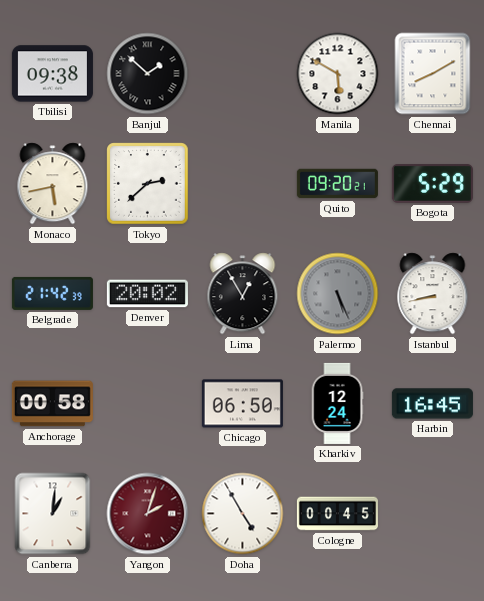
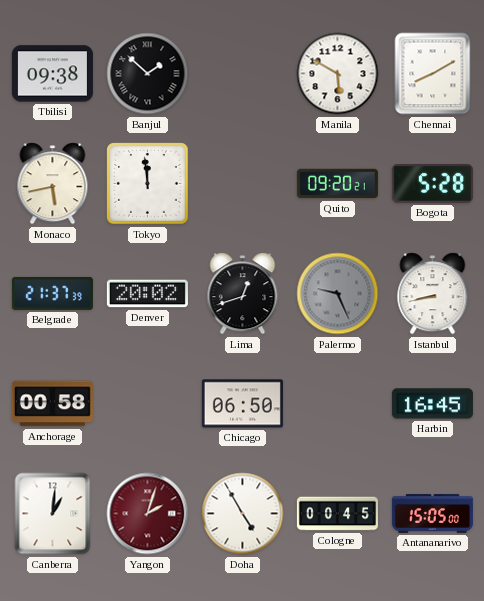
Tokyo: 2:38 -> 11:59
Bogota: 5:29 -> 5:28
Belgrade: 21:42 -> 21:37
Lima: 12:55 -> 12:42
Palermo: 5:26 -> 9:26
Kharkiv: 12:24 -> none
Antananarivo: none -> 15:05
